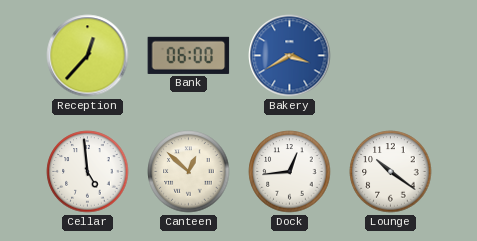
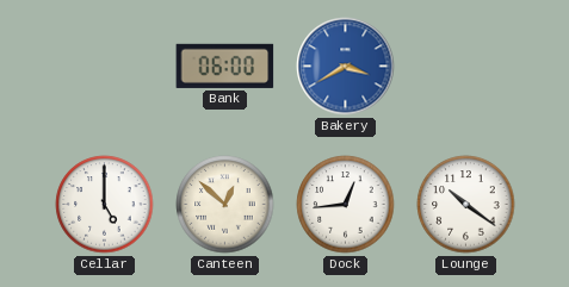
Reception: 12:37 -> none
Cellar: 4:59 -> 5:00
